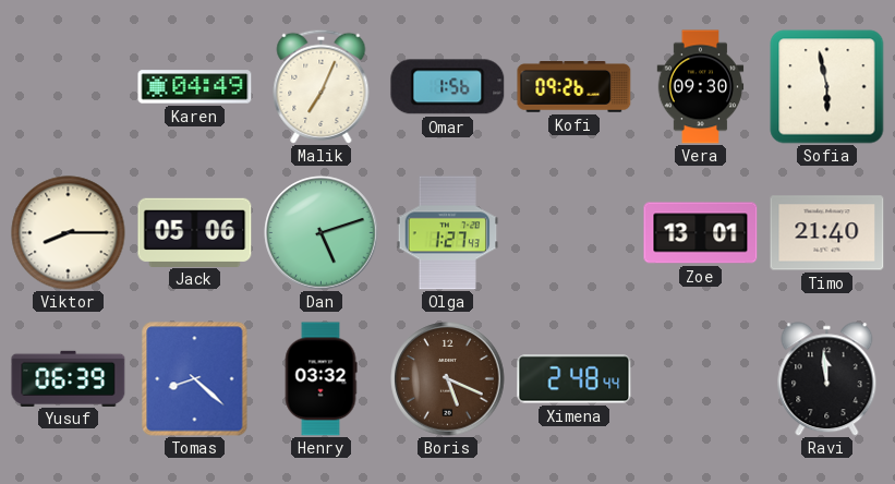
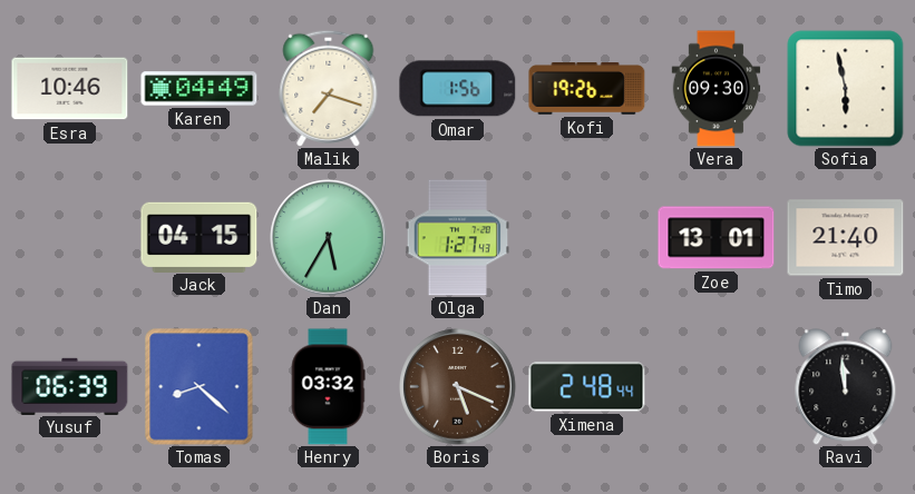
Esra: none -> 10:46
Malik: 7:04 -> 7:18
Kofi: 09:26 -> 19:26
Viktor: 8:15 -> none
Jack: 05:06 -> 04:15
Dan: 5:12 -> 5:35
